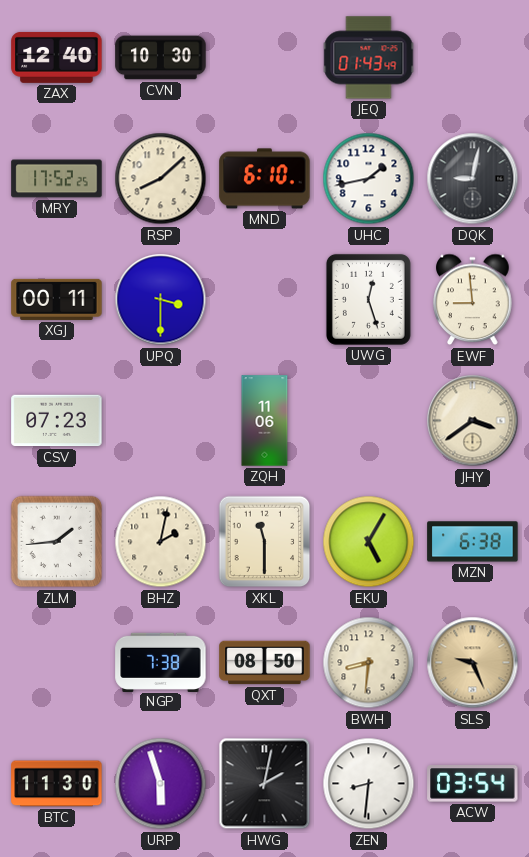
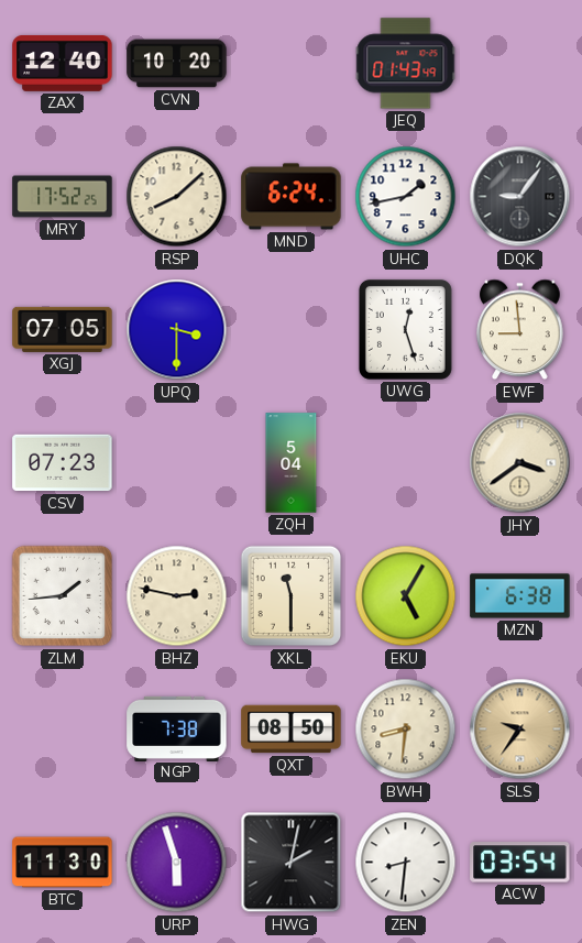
CVN: 10:30 -> 10:20
MND: 6:10 -> 6:24
DQK: 9:02 -> 9:06
XGJ: 00:11 -> 07:05
ZQH: 11:06 -> 5:04
BHZ: 2:02 -> 2:47
SLS: 9:26 -> 9:36
